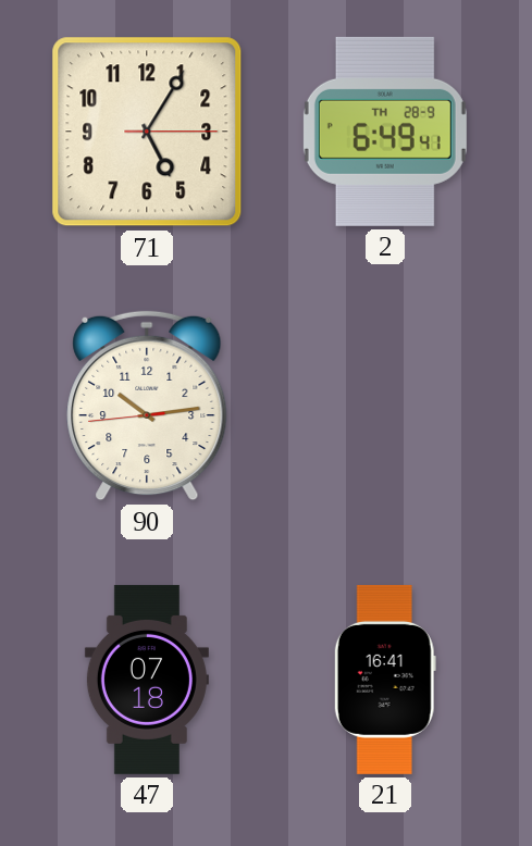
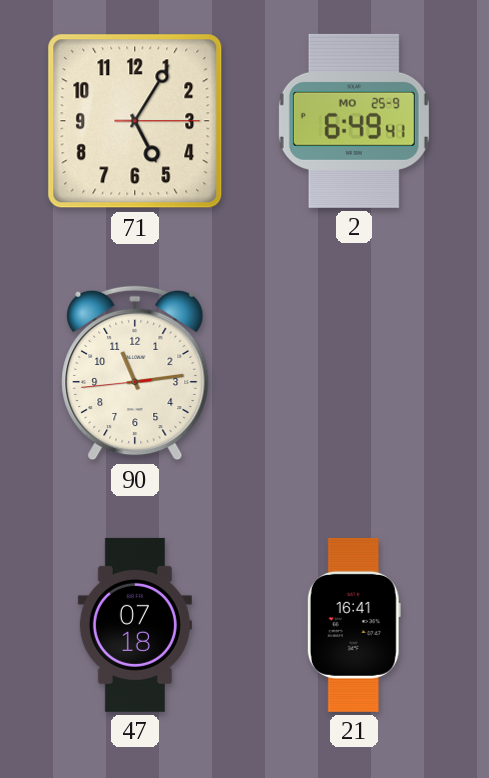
2 date: TH 28-9 -> MO 25-9
90: 10:13 -> 11:13
